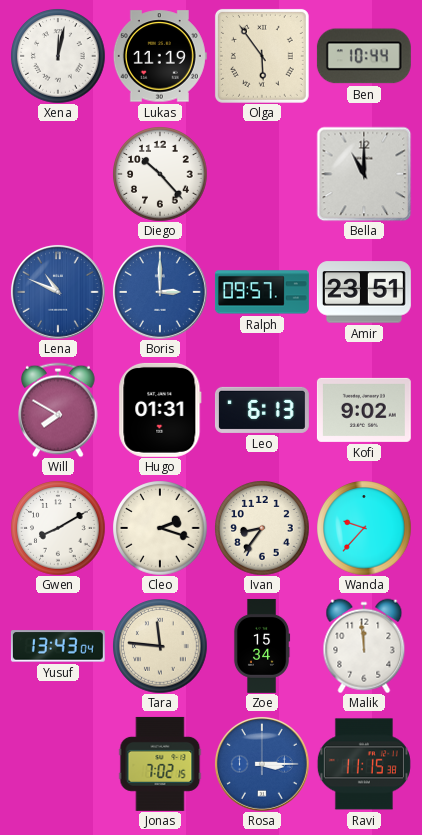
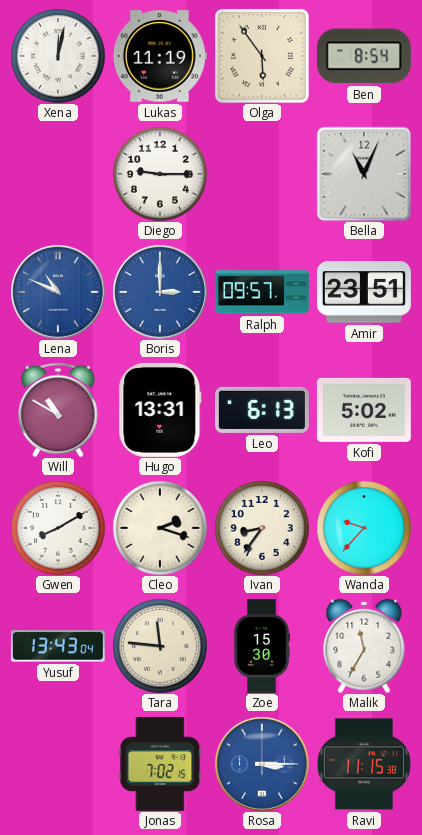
Ben: 10:44 -> 8:54
Diego: 10:23 -> 9:15
Bella: 11:00 -> 11:04
Will: 7:50 -> 10:50
Hugo: 01:31 -> 13:31
Kofi: 9:02 -> 5:02
Zoe: 15:34 -> 15:30
Malik: 11:59 -> 11:35
